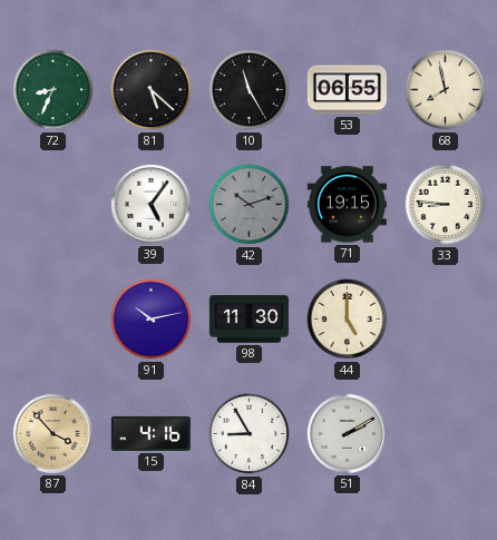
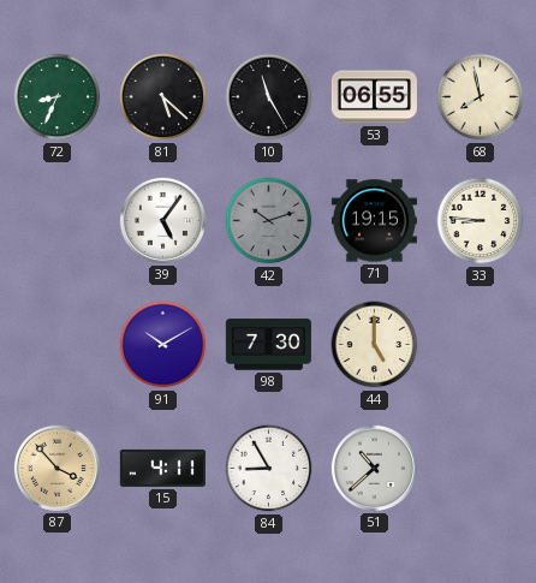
91: 10:13 -> 10:10
98: 11:30 -> 7:30
15: 4:16 -> 4:11
51: 2:10 -> 10:38
